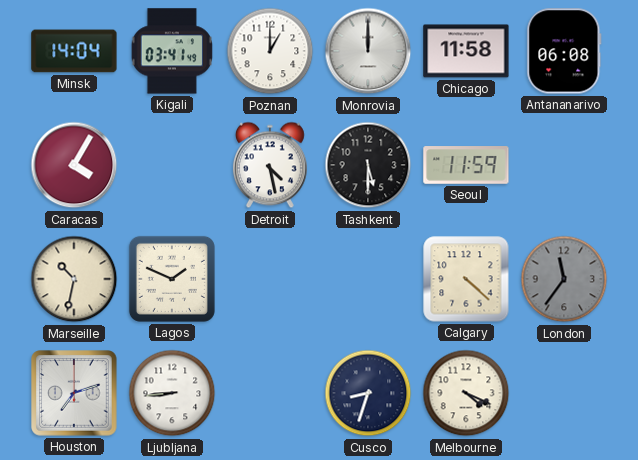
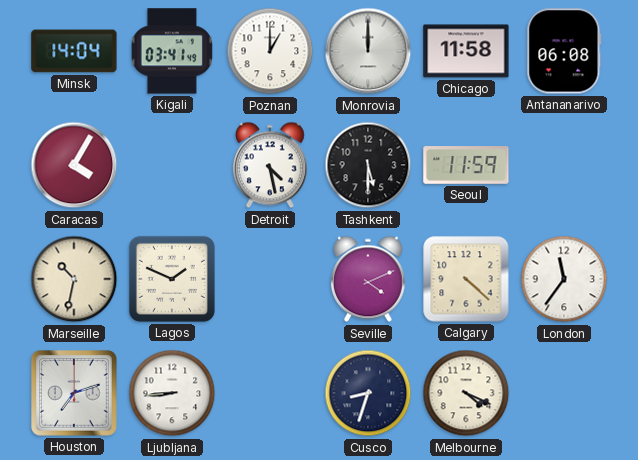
Seville: none -> 4:11
London dial: grey -> white
